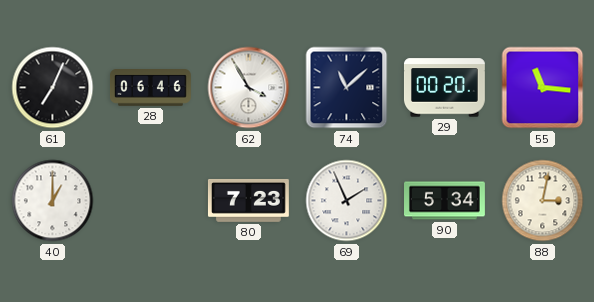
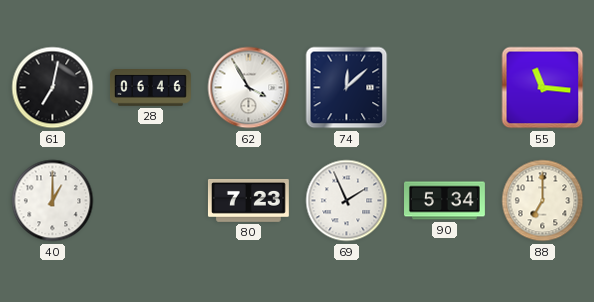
61: 7:04 -> 7:02
74: 11:08 -> 12:08
29: 00:20 -> none
88: 3:02 -> 7:00
